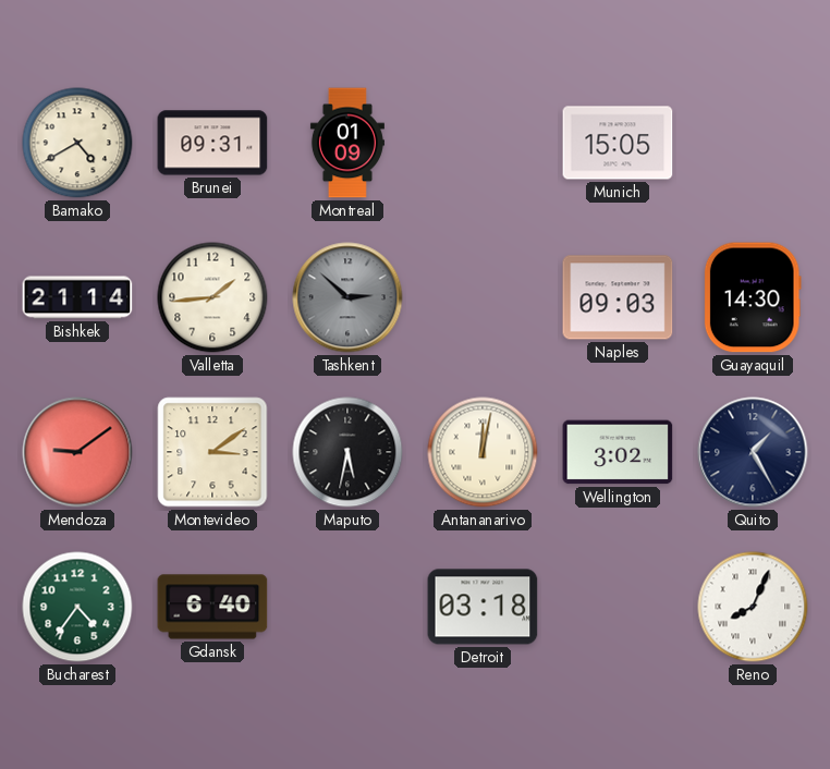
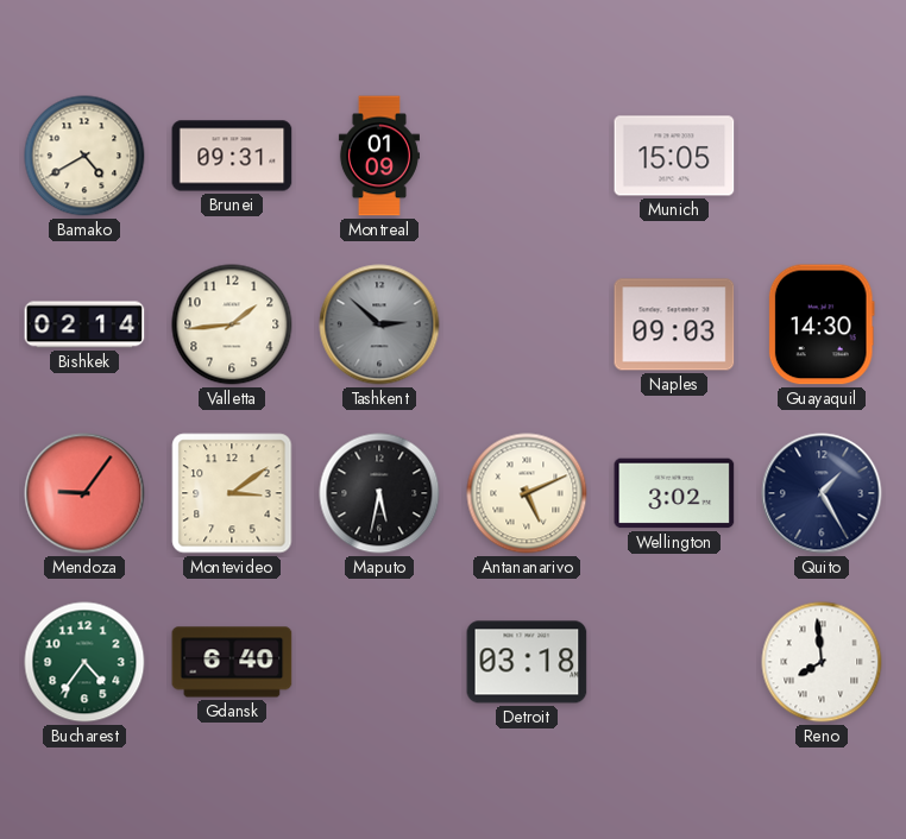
Bishkek: 21:14 -> 02:14
Mendoza: 9:09 -> 9:06
Antananarivo: 12:02 -> 5:11
Reno: 8:04 -> 7:59
